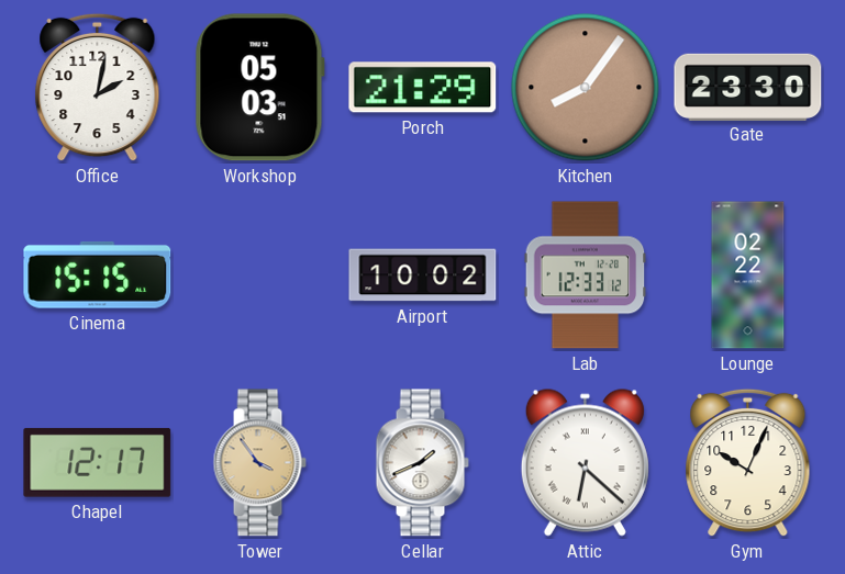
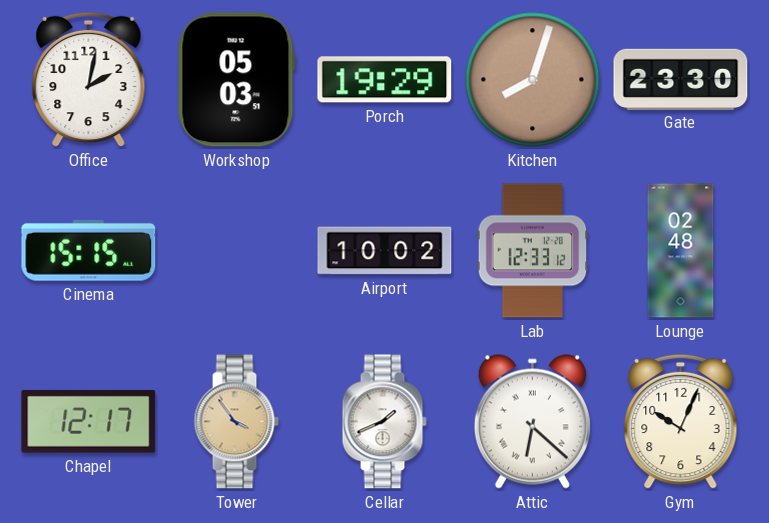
Porch: 21:29 -> 19:29
Kitchen: 8:06 -> 8:03
Lounge: 02:22 -> 02:48
